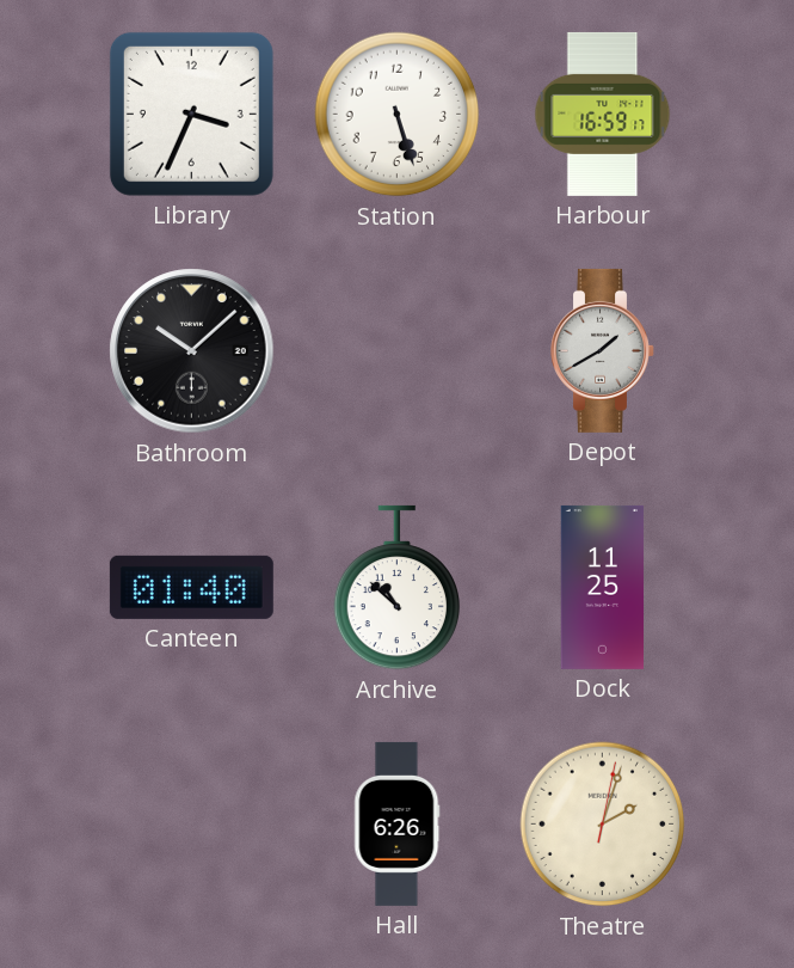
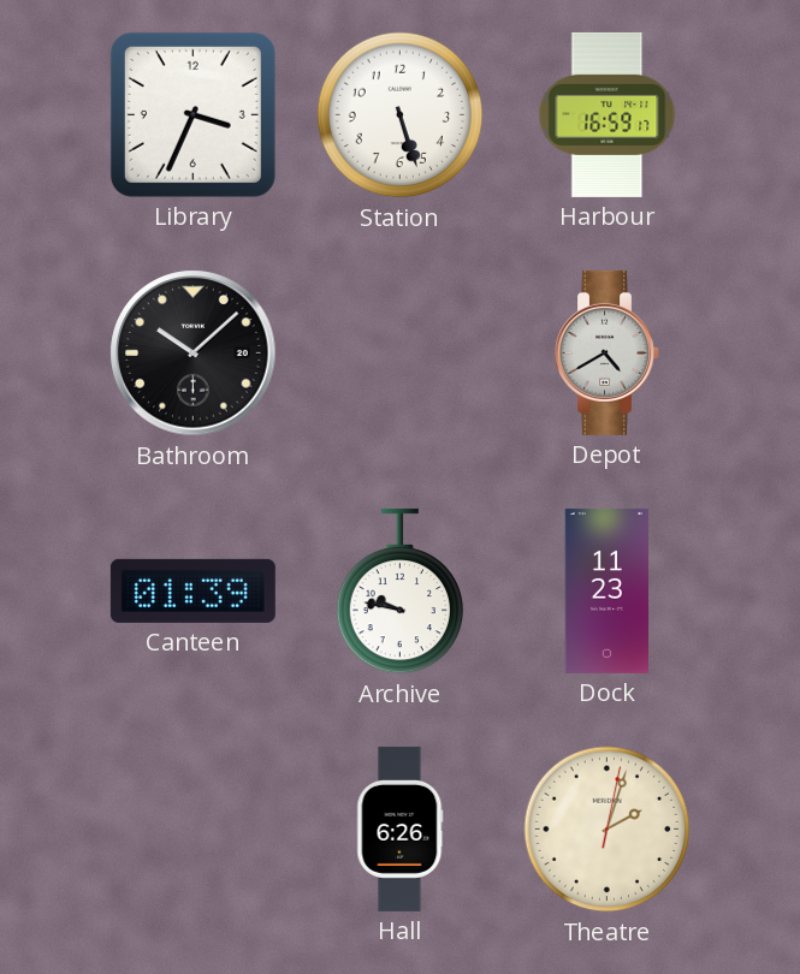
Depot: 1:40 -> 4:40
Canteen: 01:40 -> 01:39
Archive: 10:52 -> 9:47
Dock: 11:25 -> 11:23
